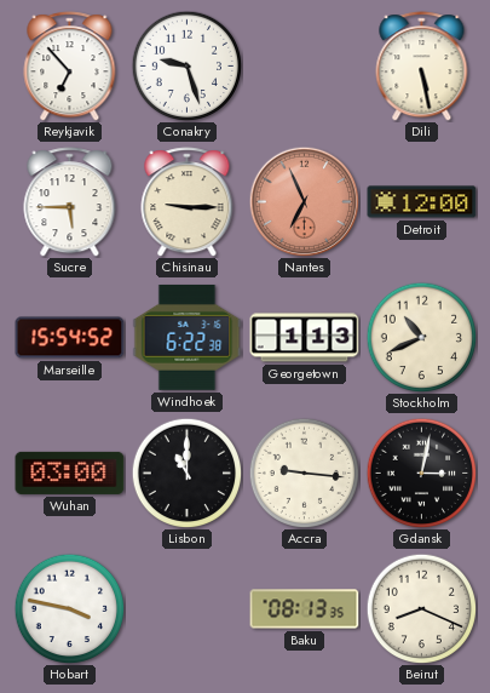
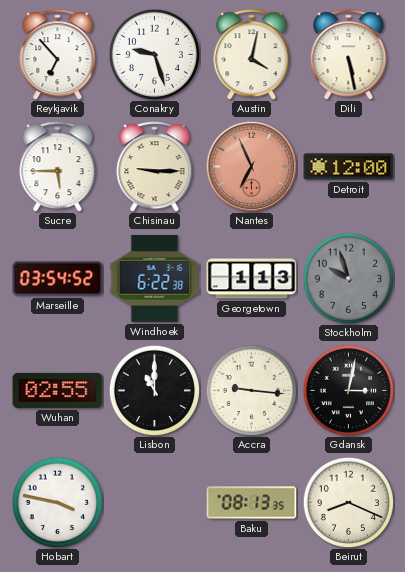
Austin: none -> 4:02
Marseille: 15:54 -> 03:54
Stockholm: 10:41 -> 9:57
Stockholm dial: cream -> grey
Wuhan: 03:00 -> 02:55
